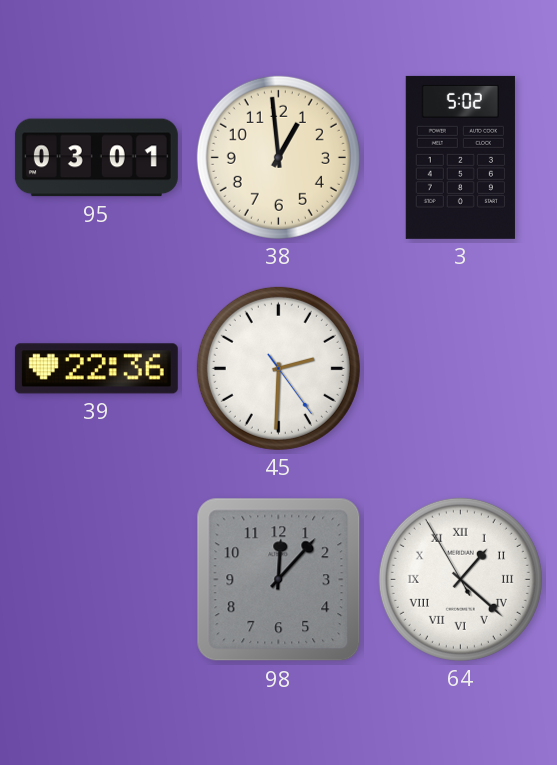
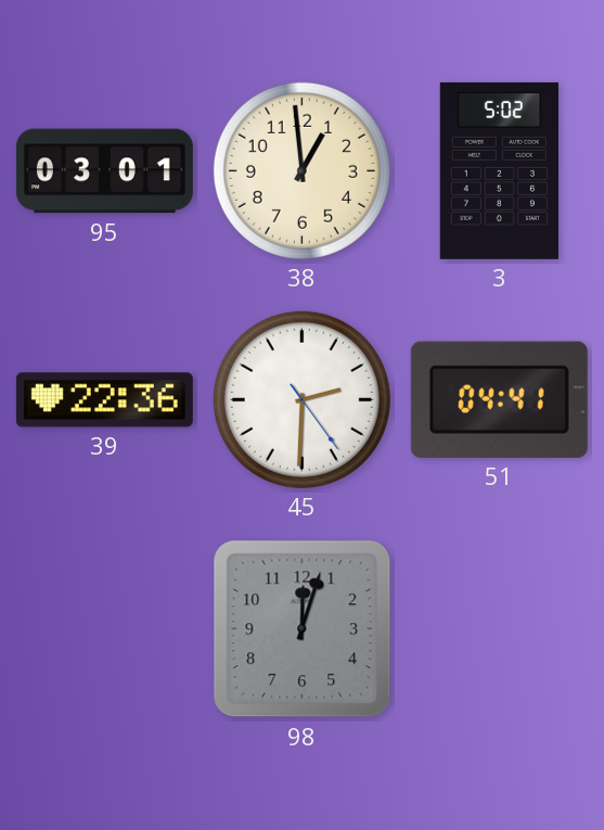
51: none -> 04:41
98: 12:07 -> 12:03
64: 1:21 -> none
